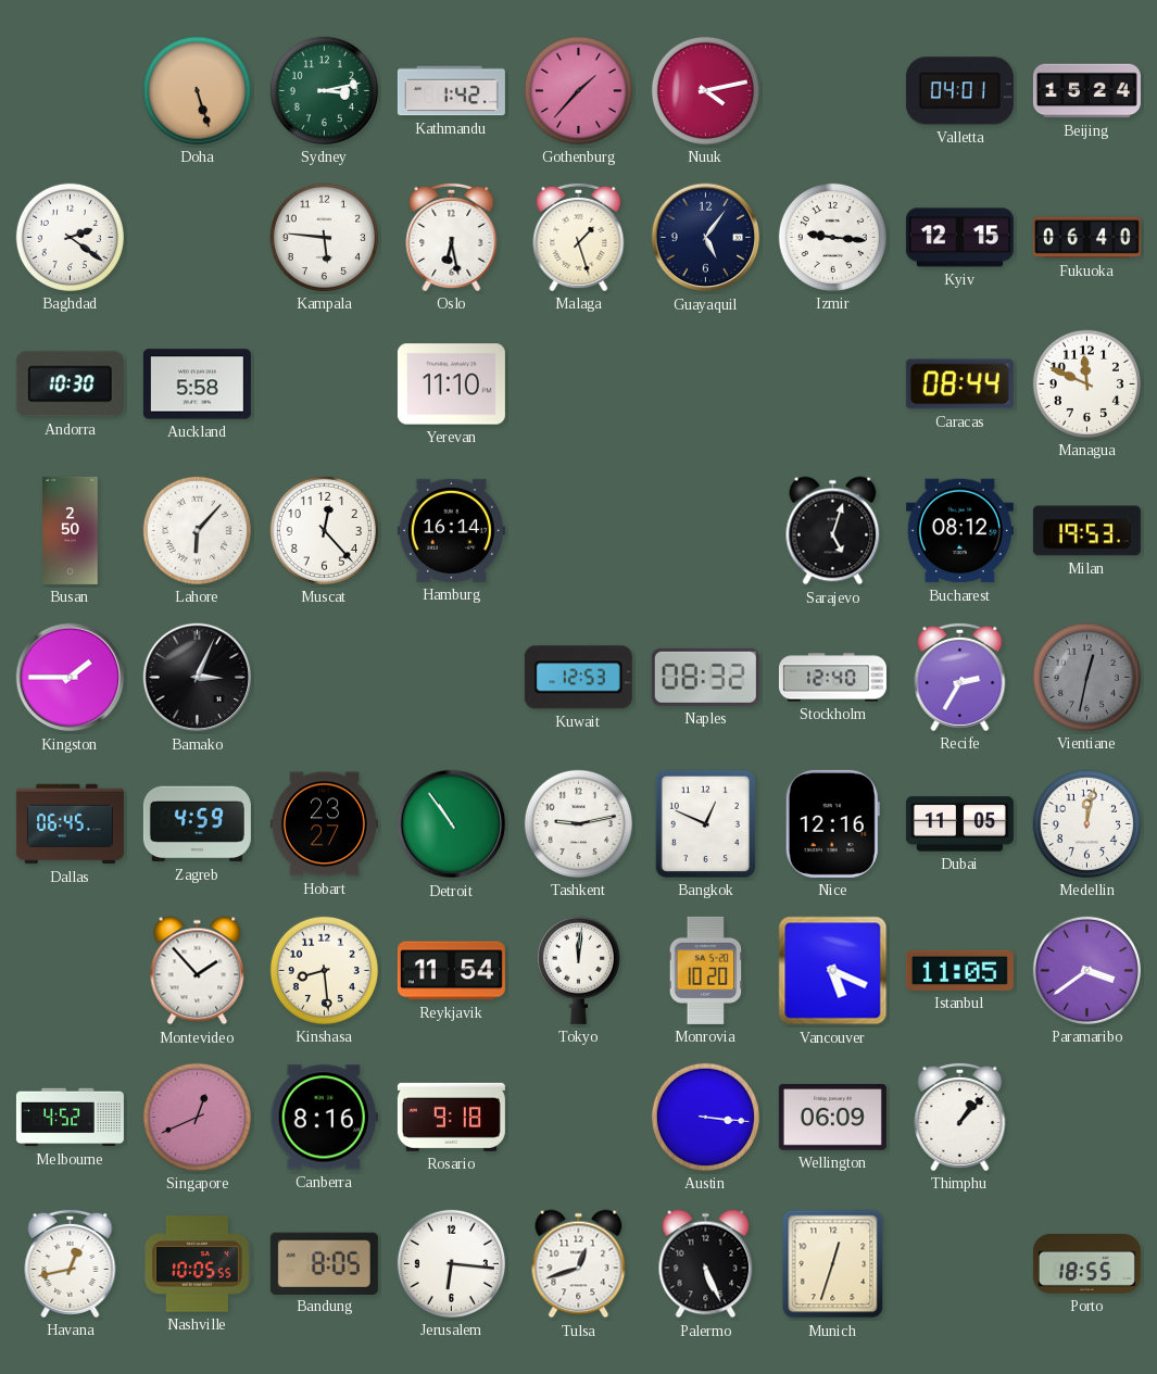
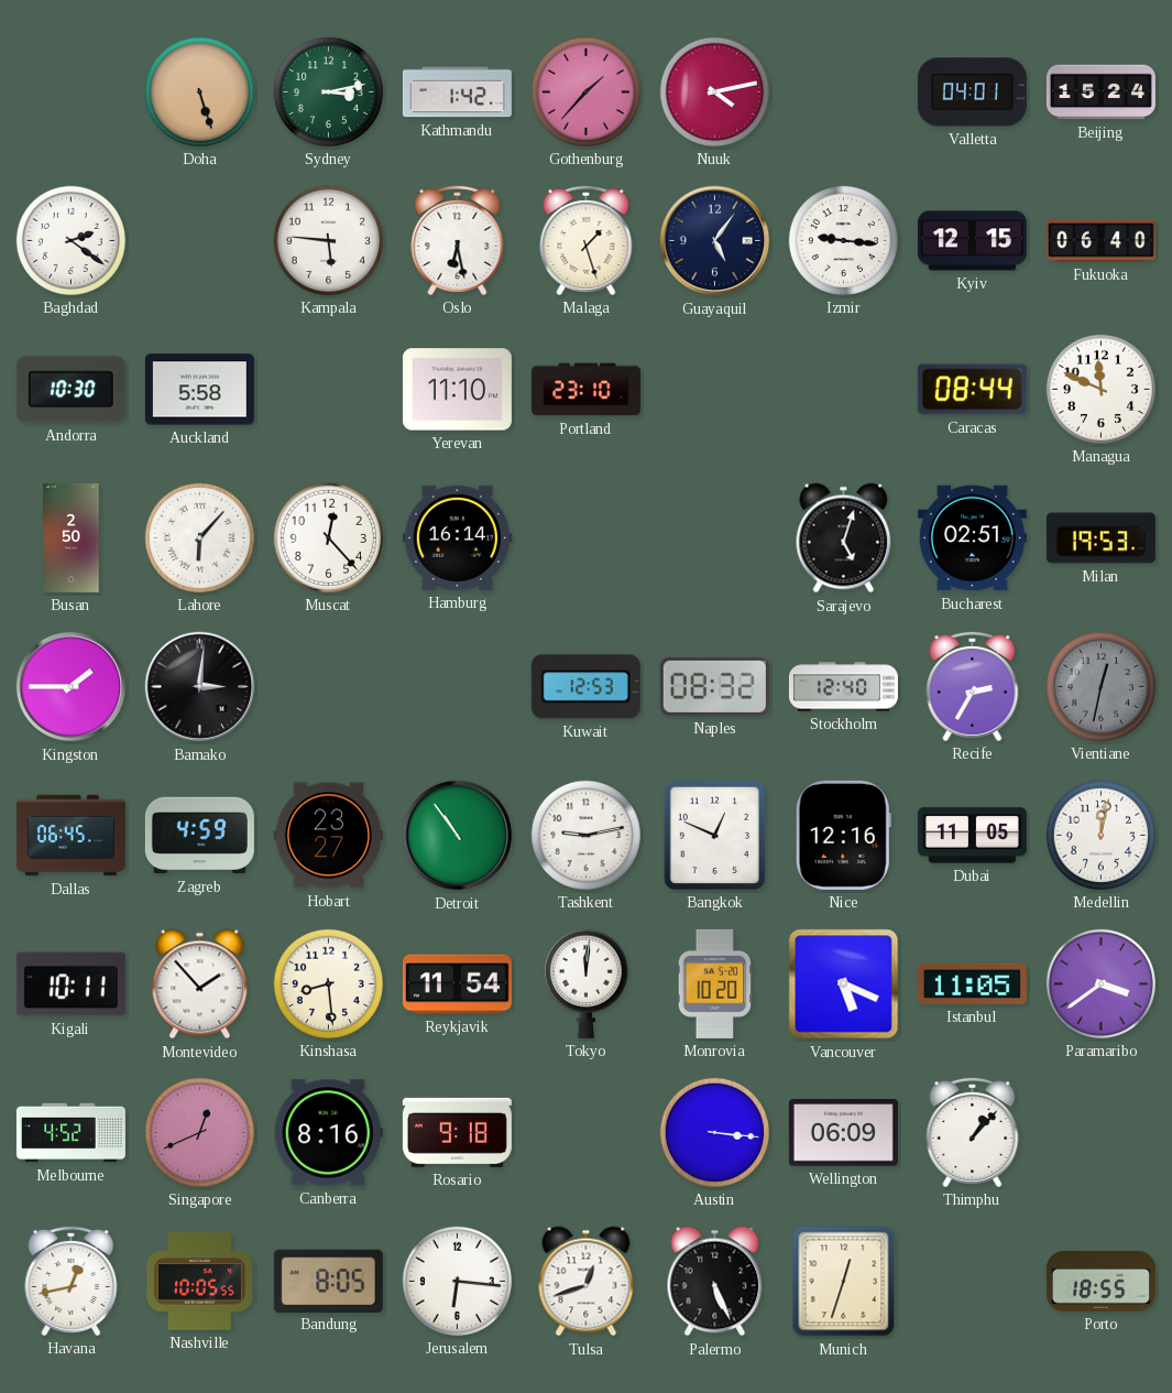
Portland: none -> 23:10
Bucharest: 08:12 -> 02:51
Bamako: 3:04 -> 3:01
Kigali: none -> 10:11
